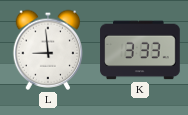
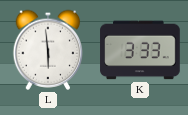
L: 8:59 -> 5:59
